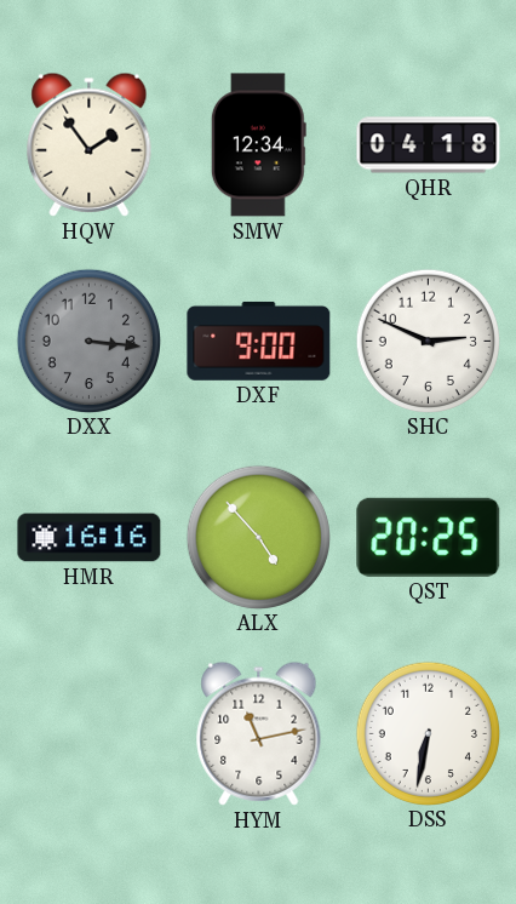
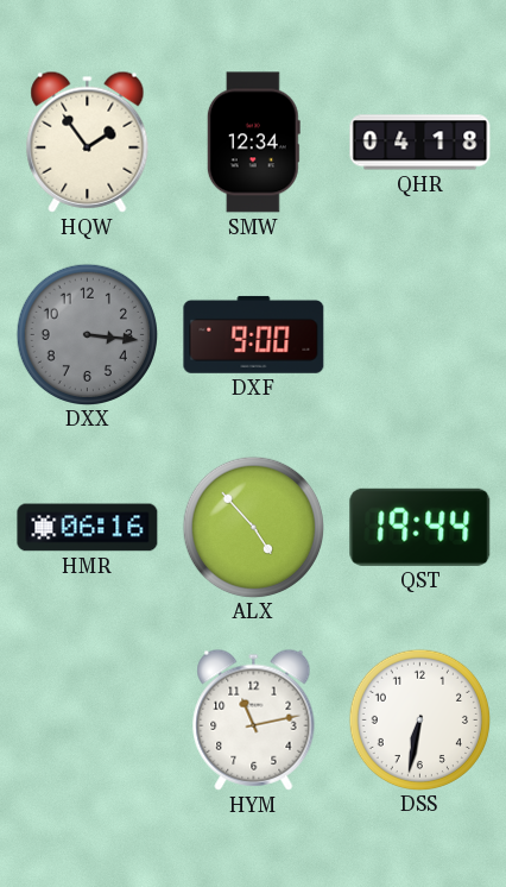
SHC: 2:49 -> none
HMR: 16:16 -> 06:16
QST: 20:25 -> 19:44
